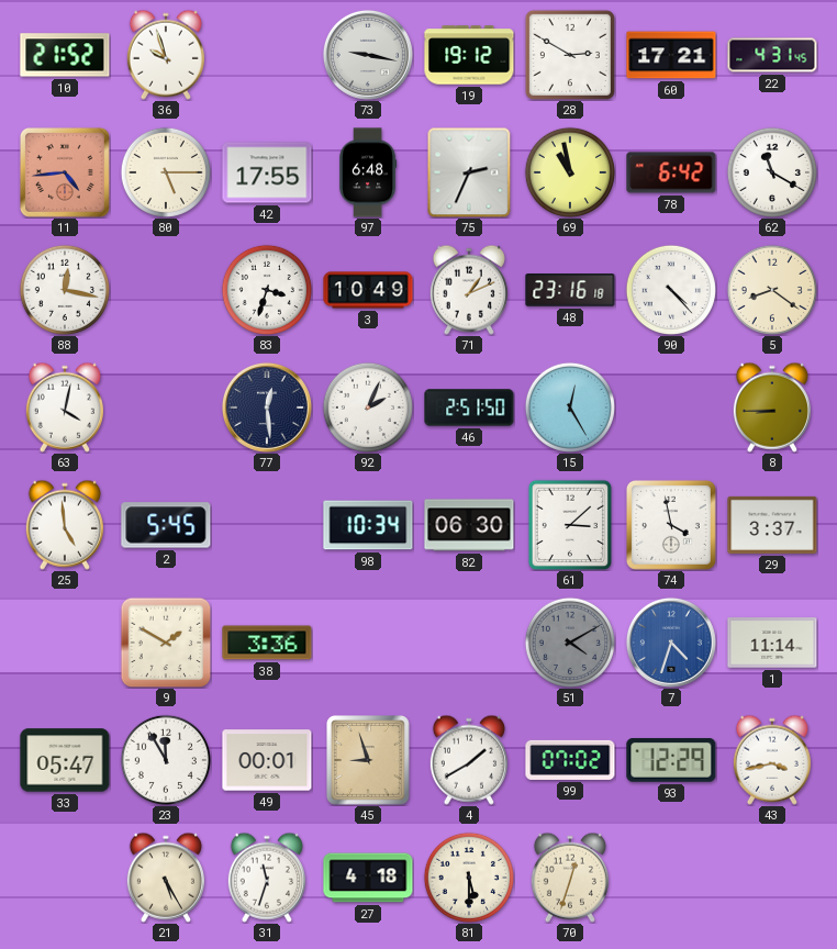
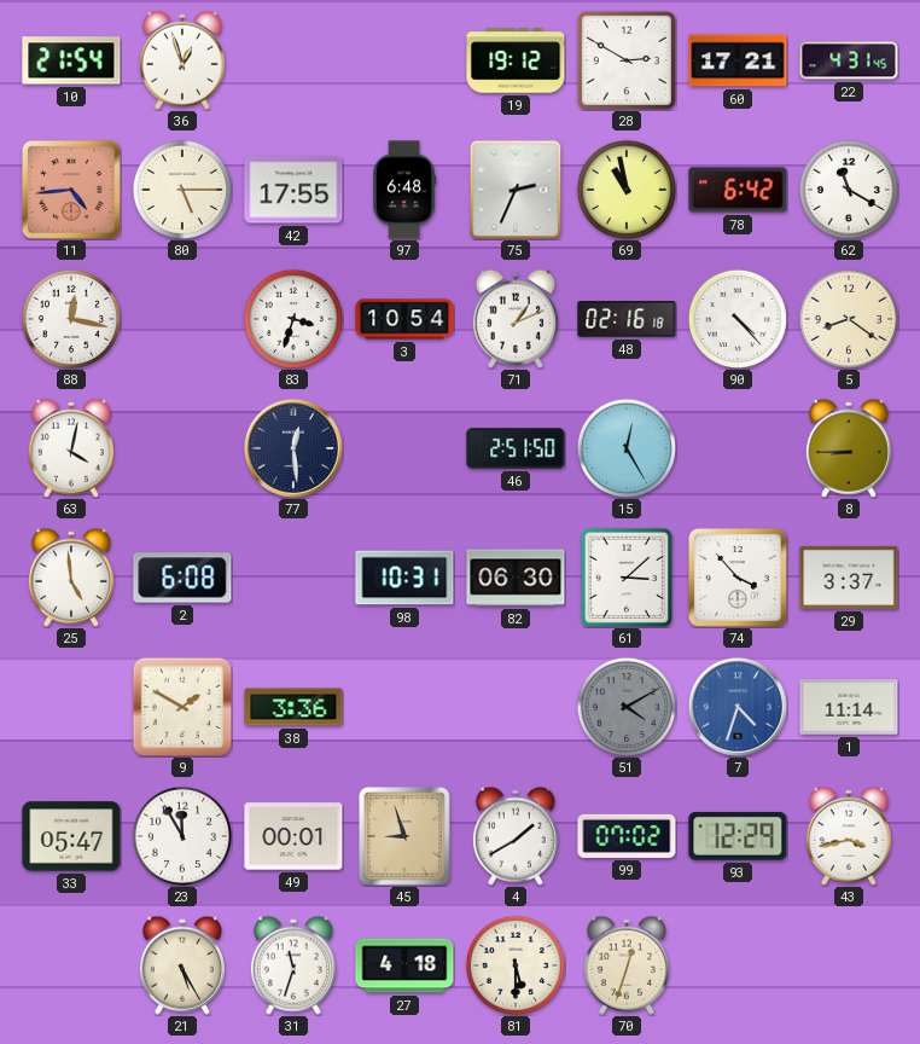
10: 21:52 -> 21:54
36: 9:57 -> 12:57
73: 9:17 -> none
3: 10:49 -> 10:54
48: 23:16 -> 02:16
92: 2:04 -> none
2: 5:45 -> 6:08
98: 10:34 -> 10:31
74: 3:58 -> 3:53
